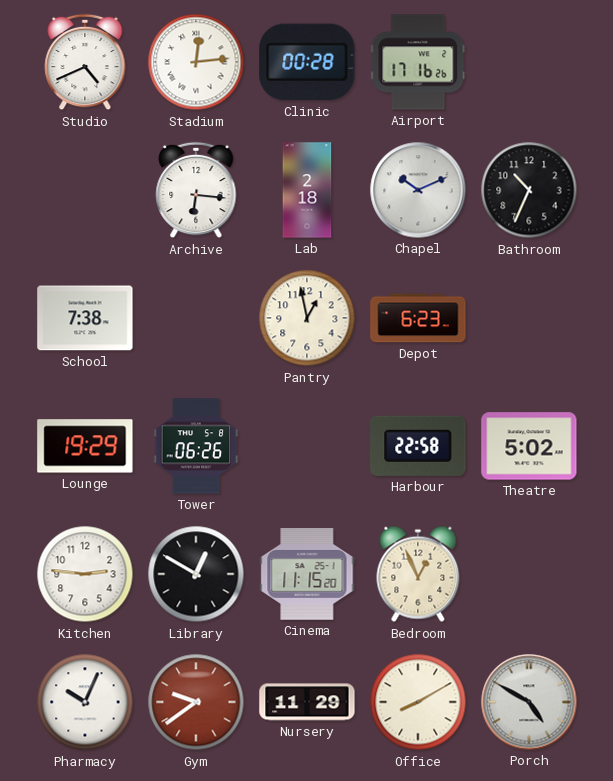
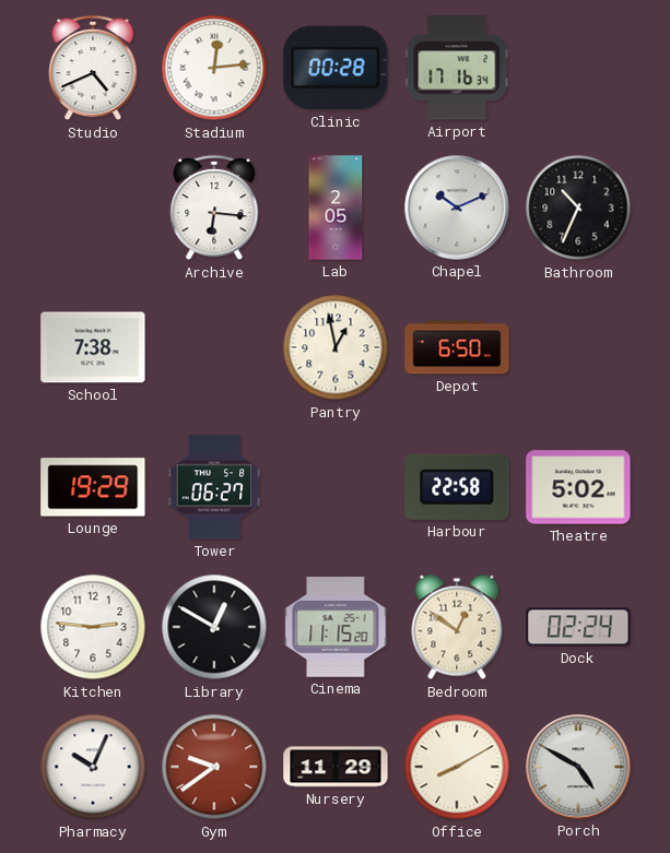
Airport: 17:16:26 -> 17:16:34
Lab: 2:18 -> 2:05
Depot: 6:23 -> 6:50
Tower: 06:26 -> 06:27
Bedroom: 12:56 -> 12:51
Dock: none -> 02:24
